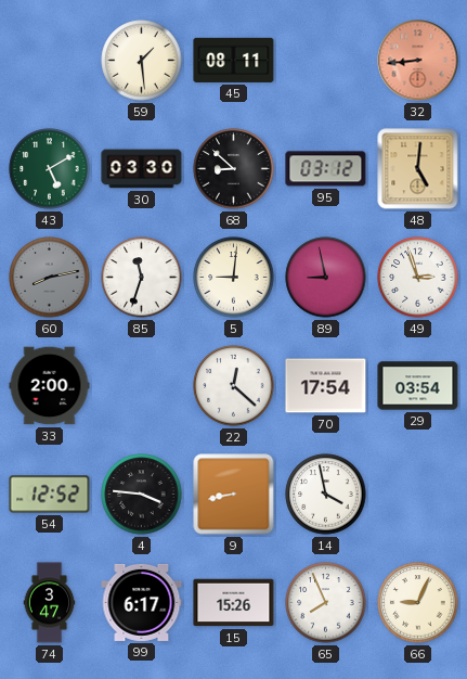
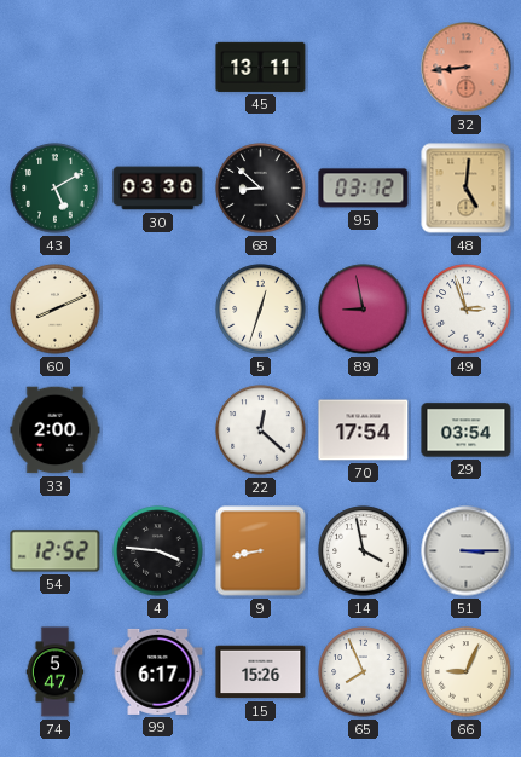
59: 1:29 -> none
45: 08:11 -> 13:11
60: 8:13 -> 8:11
60 dial: grey -> cream
85: 11:33 -> none
5: 9:01 -> 12:33
51: none -> 3:15
74: 3:47 -> 5:47
